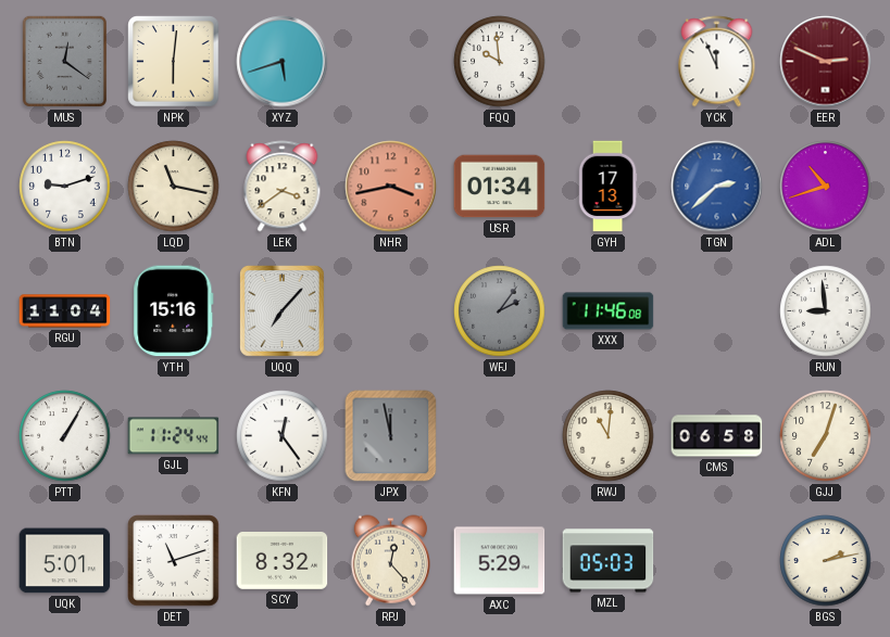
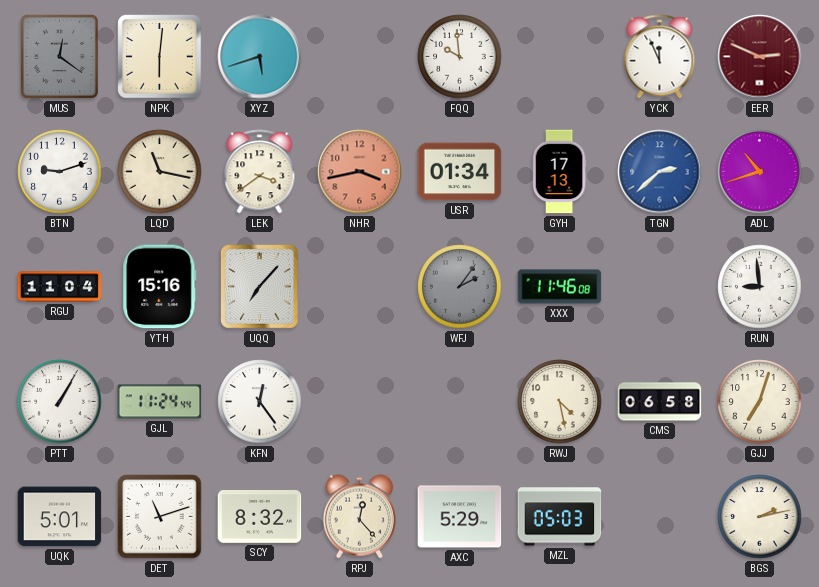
JPX: 11:58 -> none
RWJ: 11:01 -> 4:28
